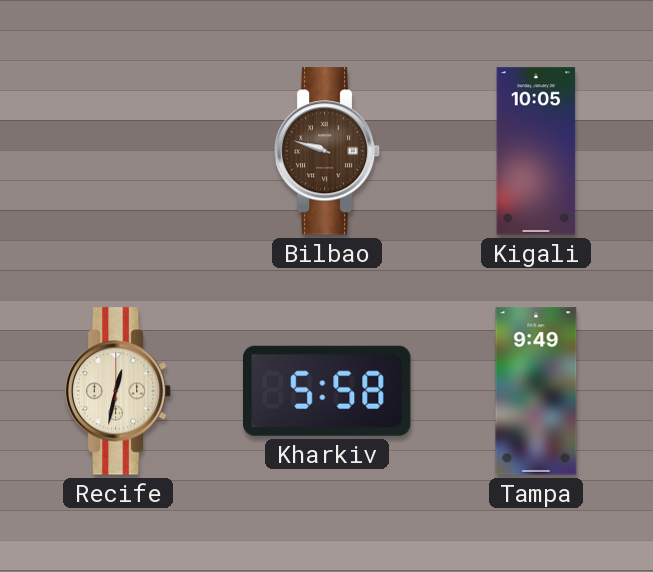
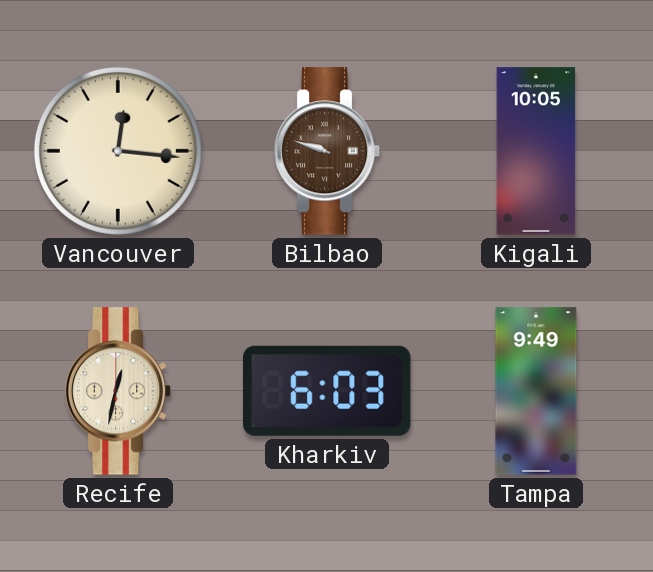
Vancouver: none -> 12:16
Kharkiv: 5:58 -> 6:03
